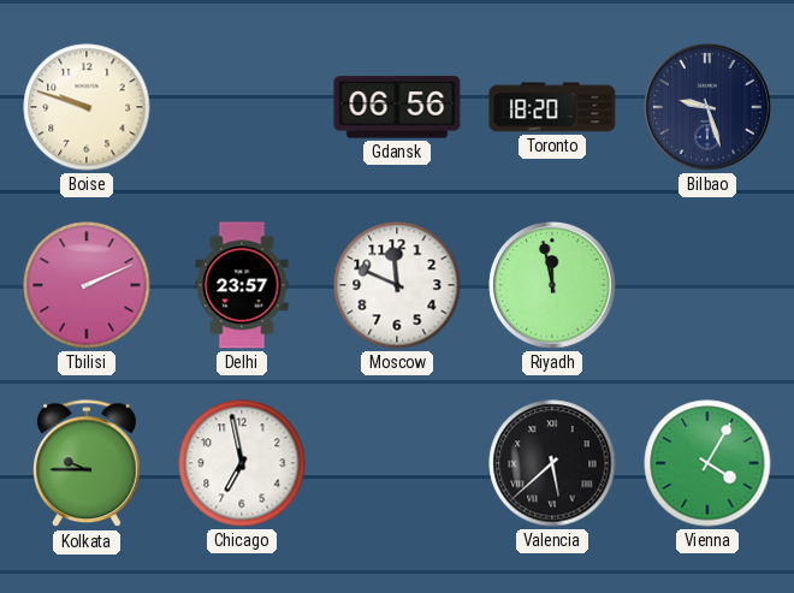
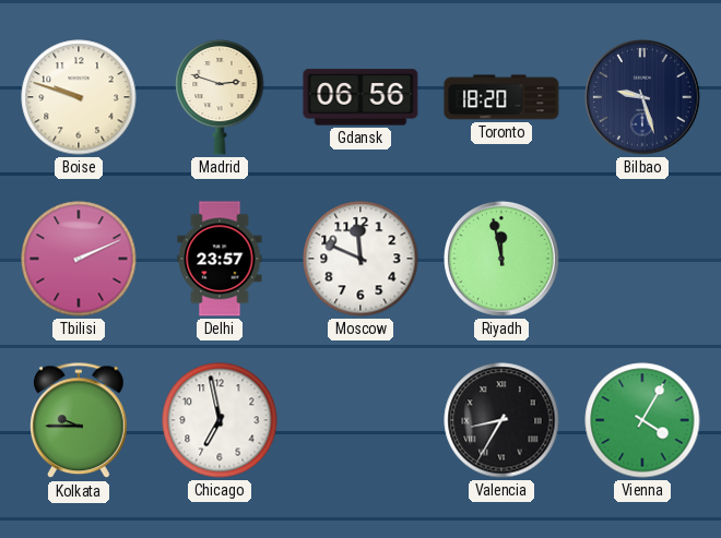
Madrid: none -> 2:48
Valencia: 5:38 -> 8:35
